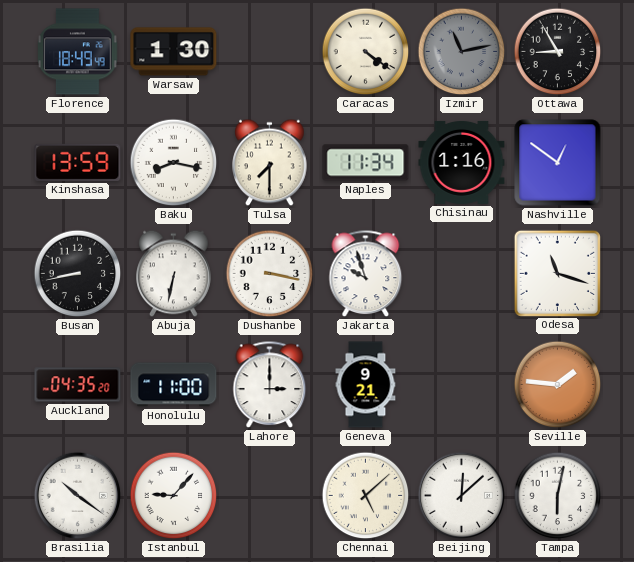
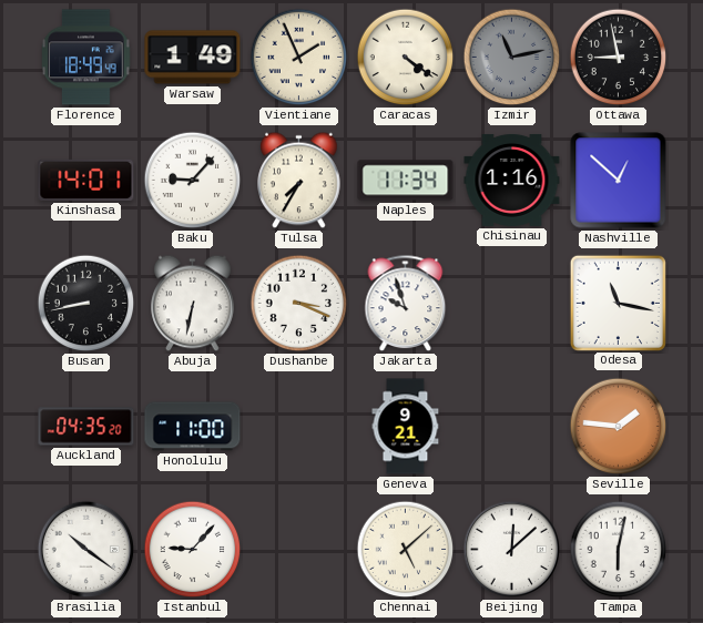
Warsaw: 1:30 -> 1:49
Vientiane: none -> 1:56
Ottawa: 8:55 -> 8:58
Kinshasa: 13:59 -> 14:01
Baku: 8:17 -> 9:07
Tulsa: 7:30 -> 7:35
Nashville: 12:51 -> 12:52
Dushanbe: 3:17 -> 3:19
Odesa: 11:18 -> 11:17
Lahore: 3:00 -> none
